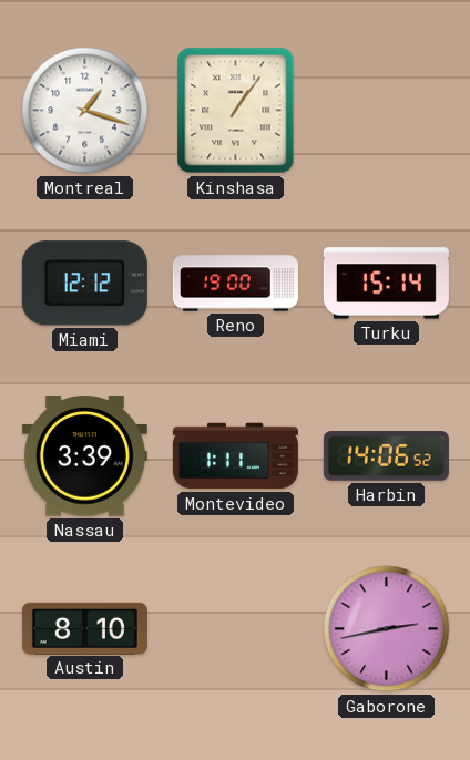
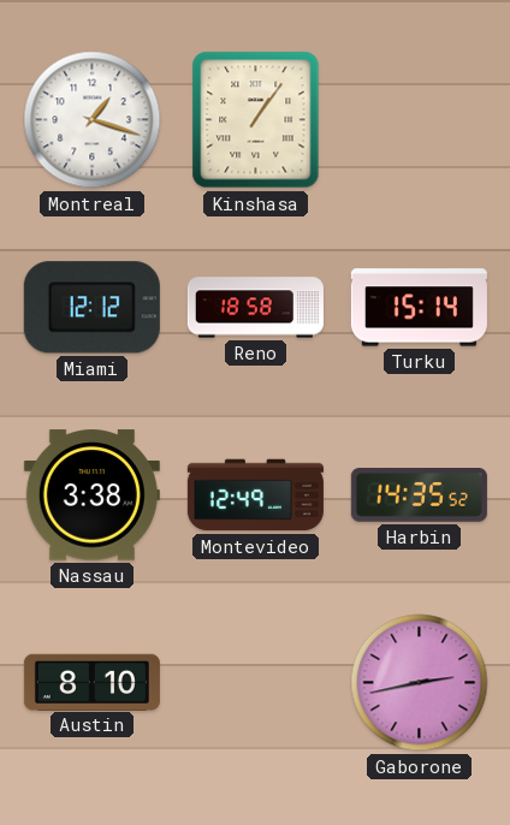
Reno: 19:00 -> 18:58
Nassau: 3:39 -> 3:38
Montevideo: 1:11 -> 12:49
Harbin: 14:06 -> 14:35
